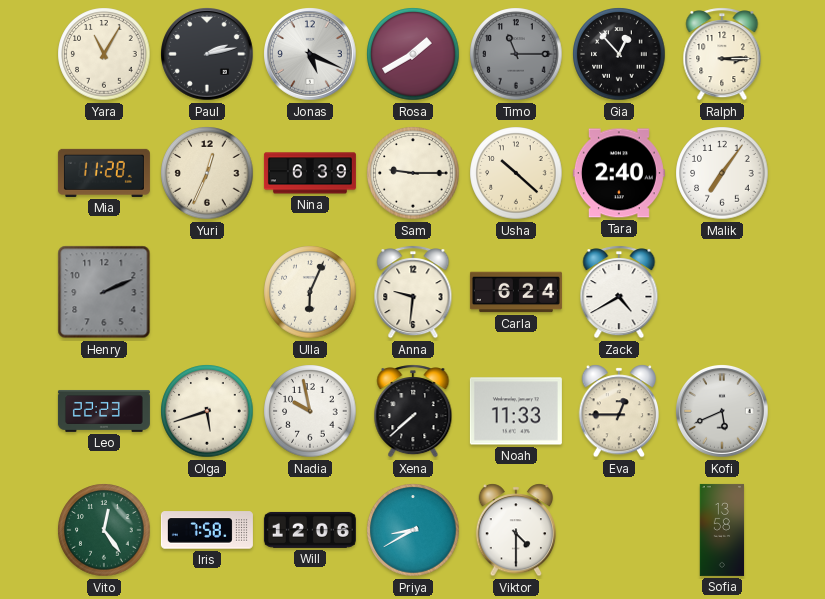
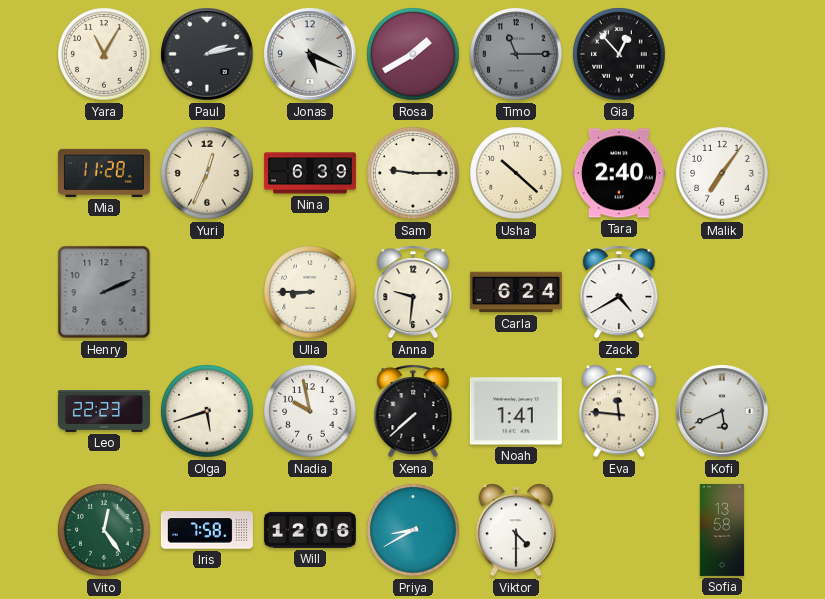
Ralph: 3:15 -> none
Ulla: 6:04 -> 8:45
Noah: 11:33 -> 1:41
Eva: 12:45 -> 11:46
